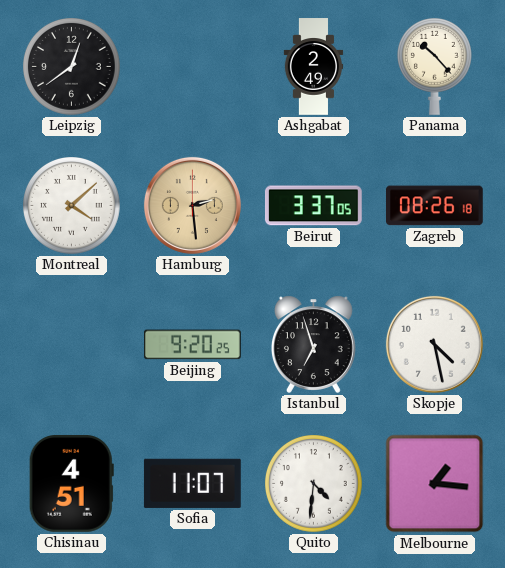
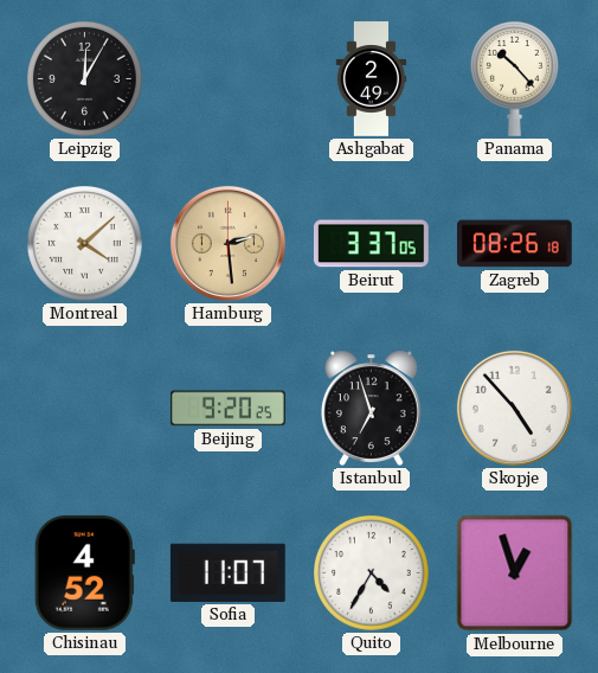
Leipzig: 12:39 -> 12:05
Skopje: 4:28 -> 4:53
Chisinau: 4:51 -> 4:52
Quito: 4:31 -> 4:35
Melbourne: 1:16 -> 12:57
